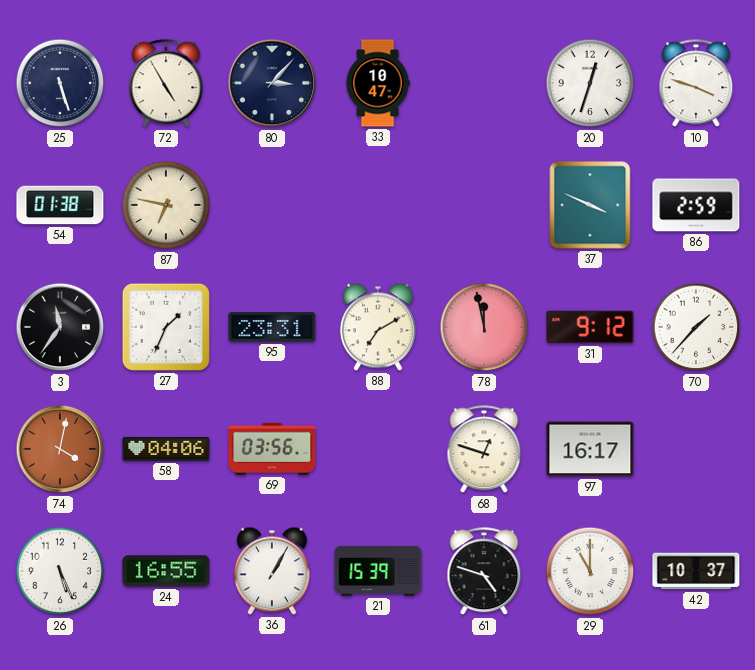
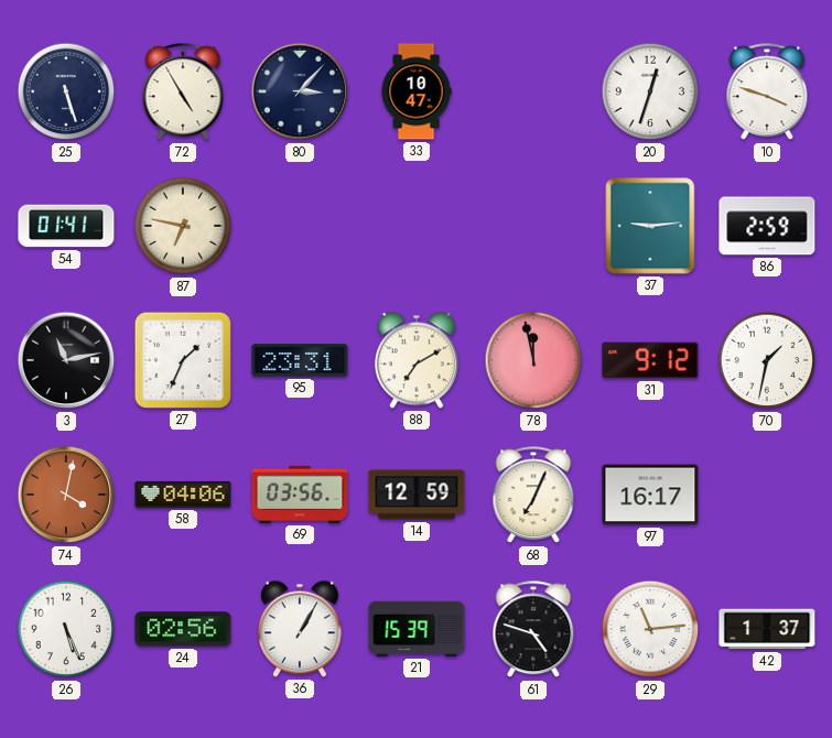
54: 01:38 -> 01:41
37: 3:49 -> 9:14
3: 11:36 -> 11:13
70: 1:37 -> 1:32
14: none -> 12:59
68: 12:48 -> 7:04
24: 16:55 -> 02:56
29: 11:00 -> 11:14
42: 10:37 -> 1:37
